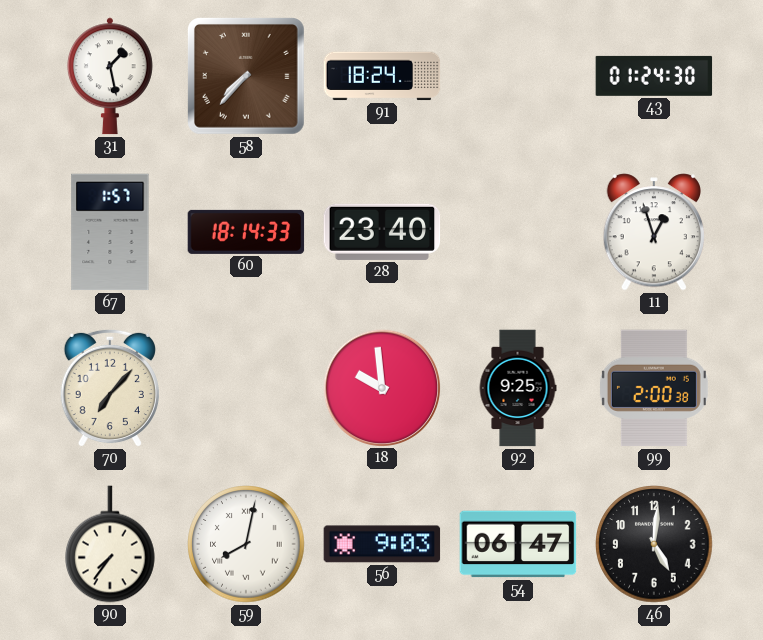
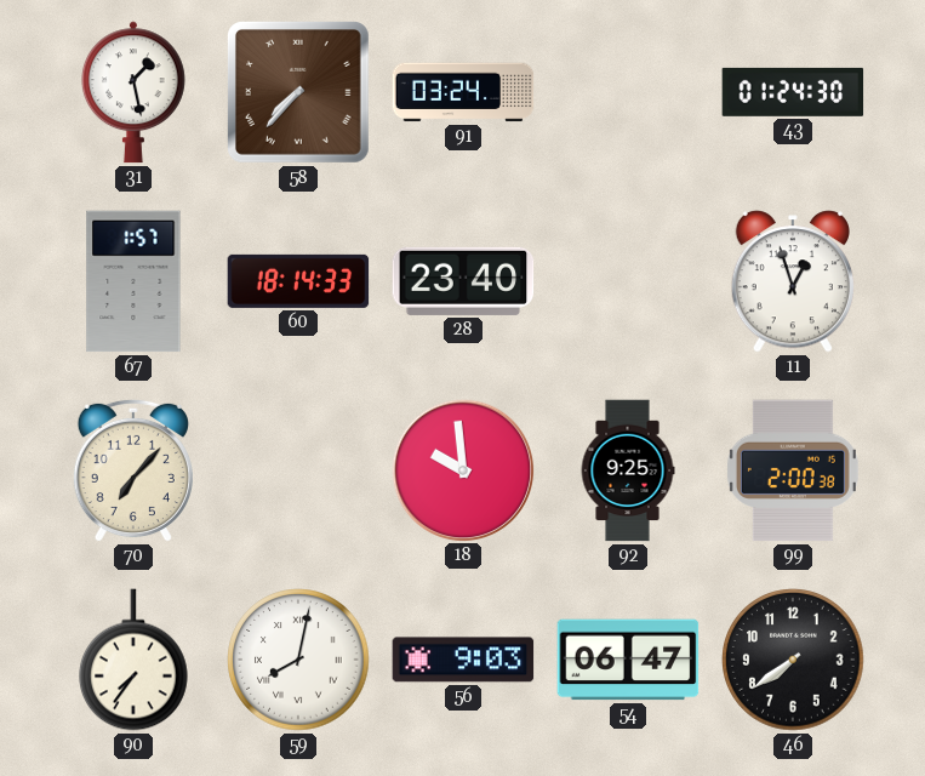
91: 18:24 -> 03:24
46: 5:01 -> 7:39
